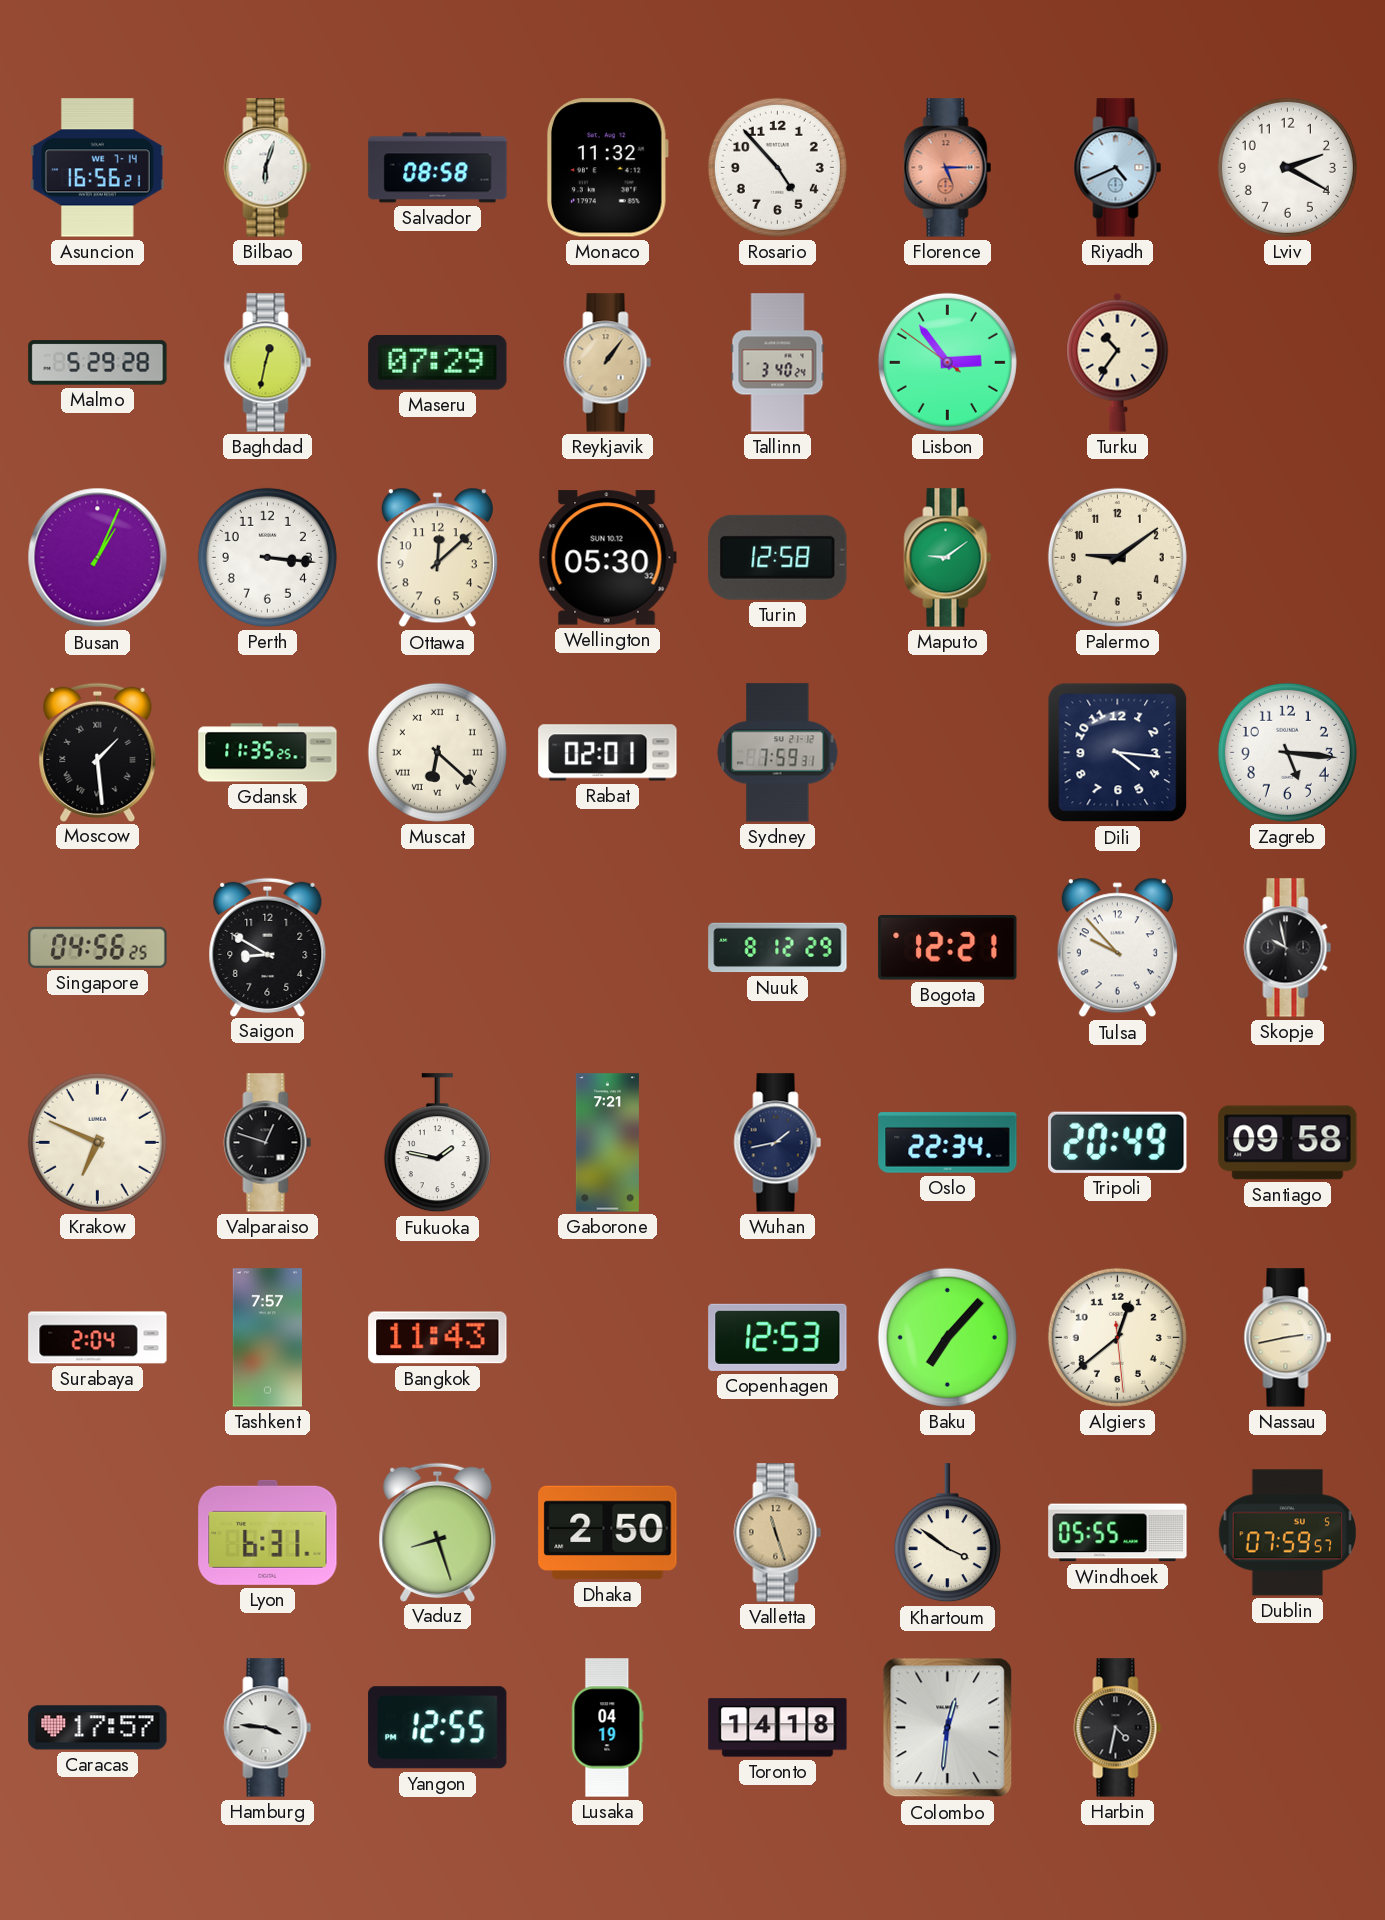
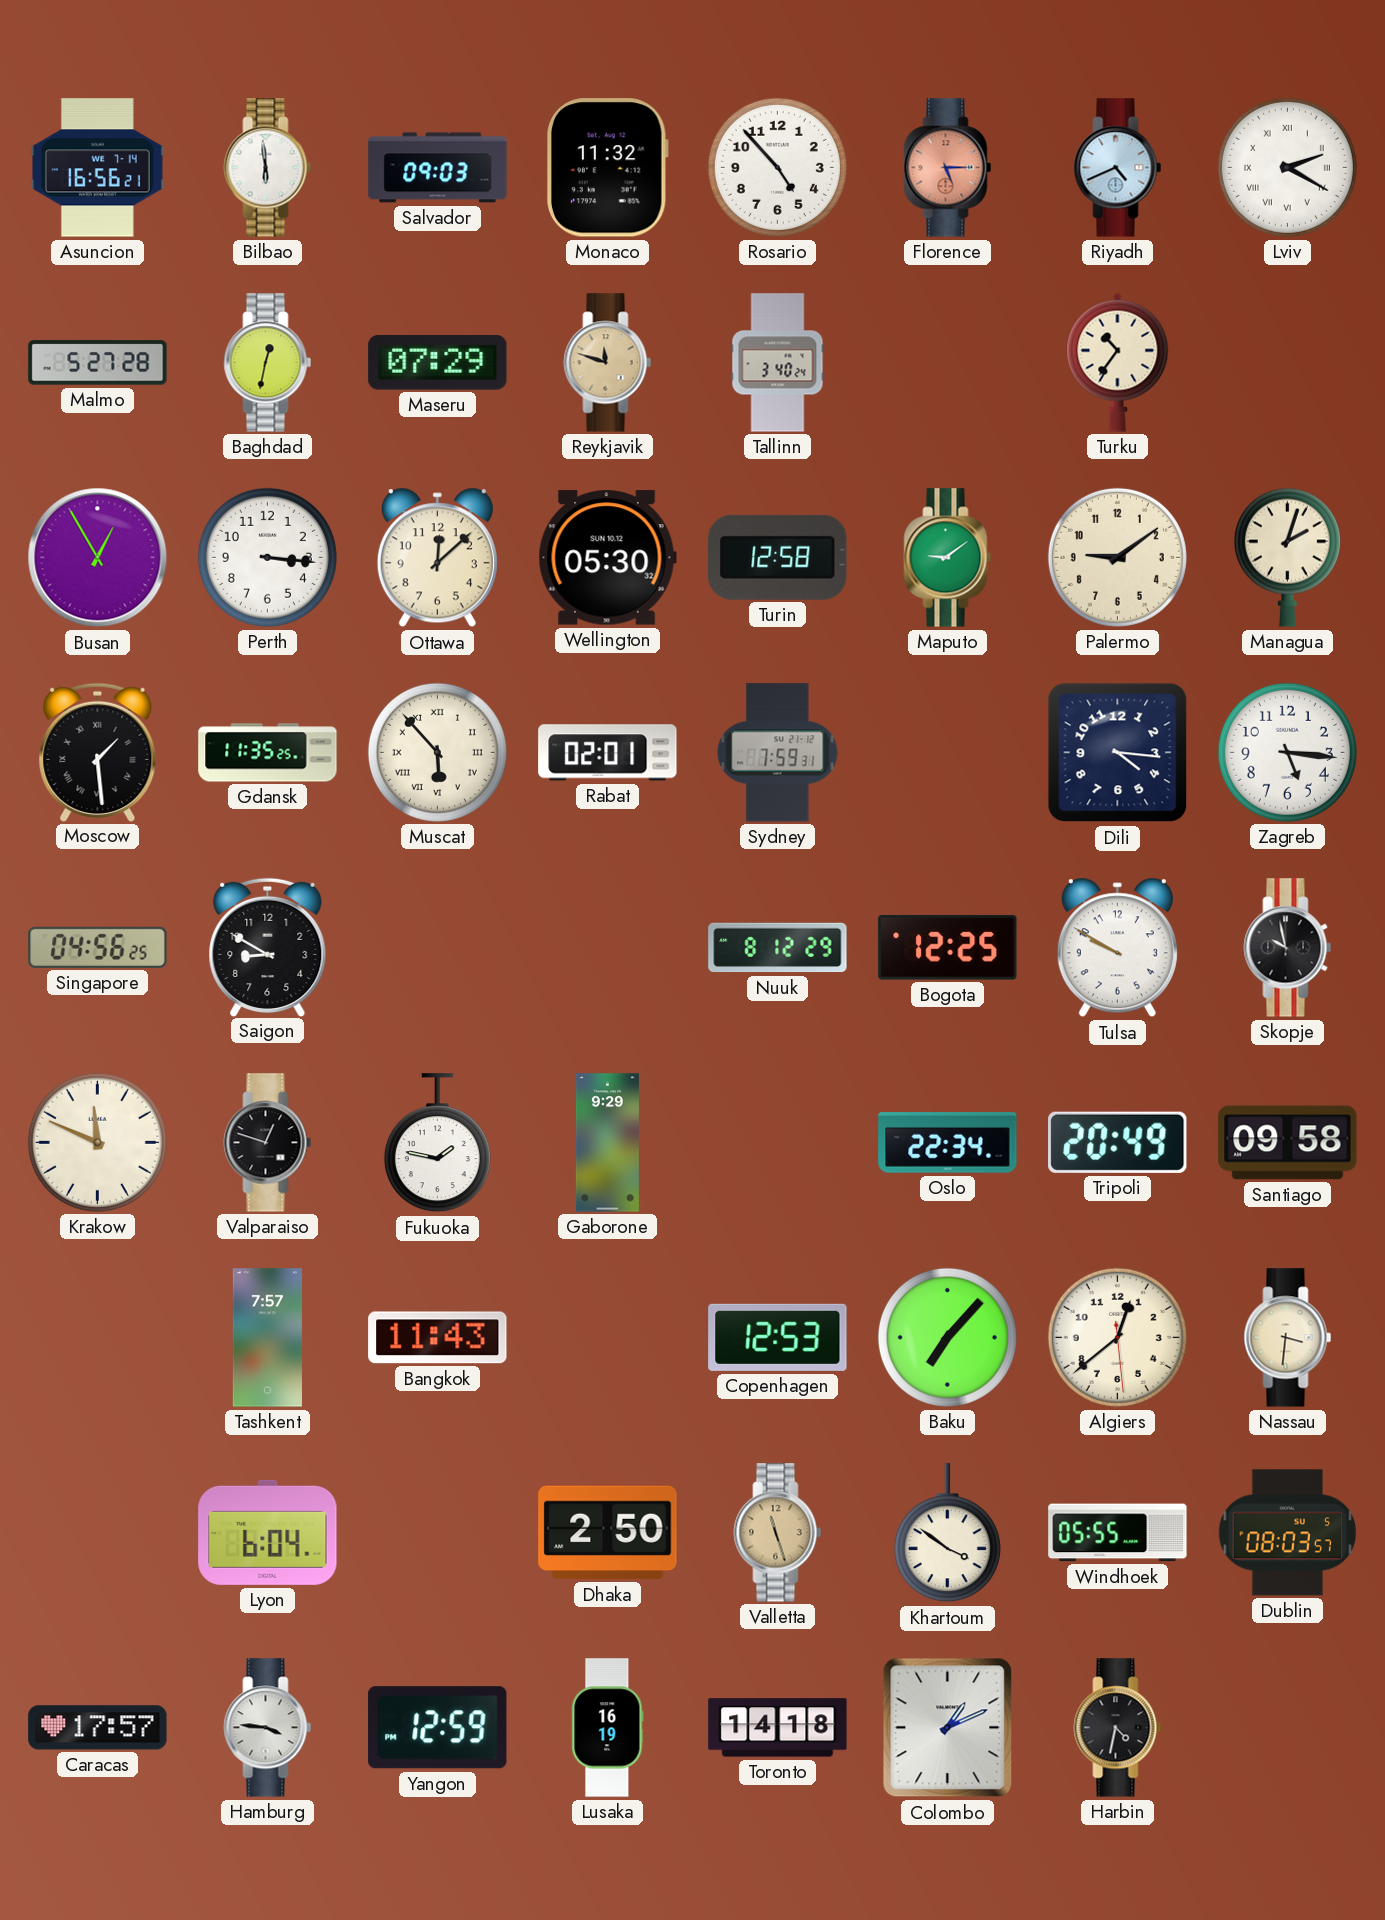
Bilbao: 6:03 -> 5:59
Salvador: 08:58 -> 09:03
Lviv numerals: Arabic -> Roman
Malmo: 5:29 -> 5:27
Reykjavik: 1:06 -> 11:48
Lisbon: 2:53 -> none
Busan: 1:04 -> 12:55
Managua: none -> 2:03
Muscat: 6:22 -> 5:53
Bogota: 12:21 -> 12:25
Tulsa: 9:53 -> 9:50
Krakow: 6:49 -> 11:49
Gaborone: 7:21 -> 9:29
Wuhan: 1:43 -> none
Surabaya: 2:04 -> none
Nassau: 2:43 -> 3:31
Lyon: 6:31 -> 6:04
Vaduz: 8:27 -> none
Dublin: 07:59 -> 08:03
Yangon: 12:55 -> 12:59
Lusaka: 04:19 -> 16:19
Colombo: 12:31 -> 1:11
